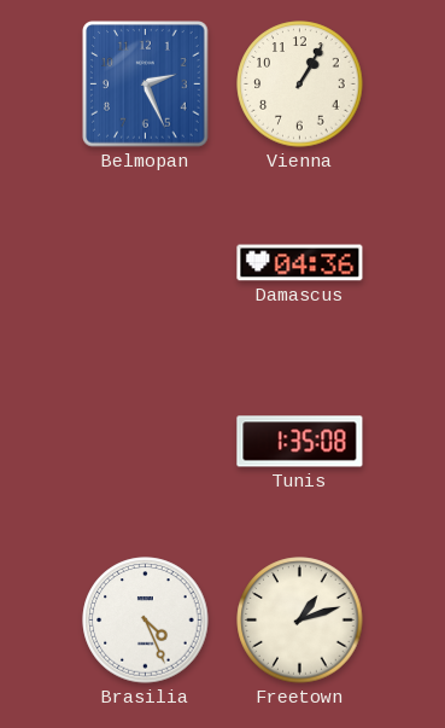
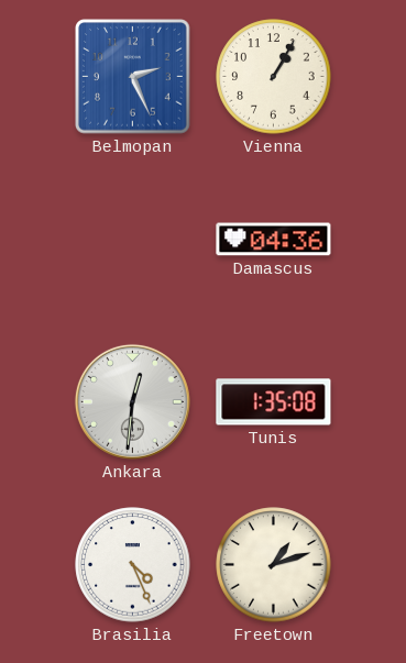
Ankara: none -> 12:31
